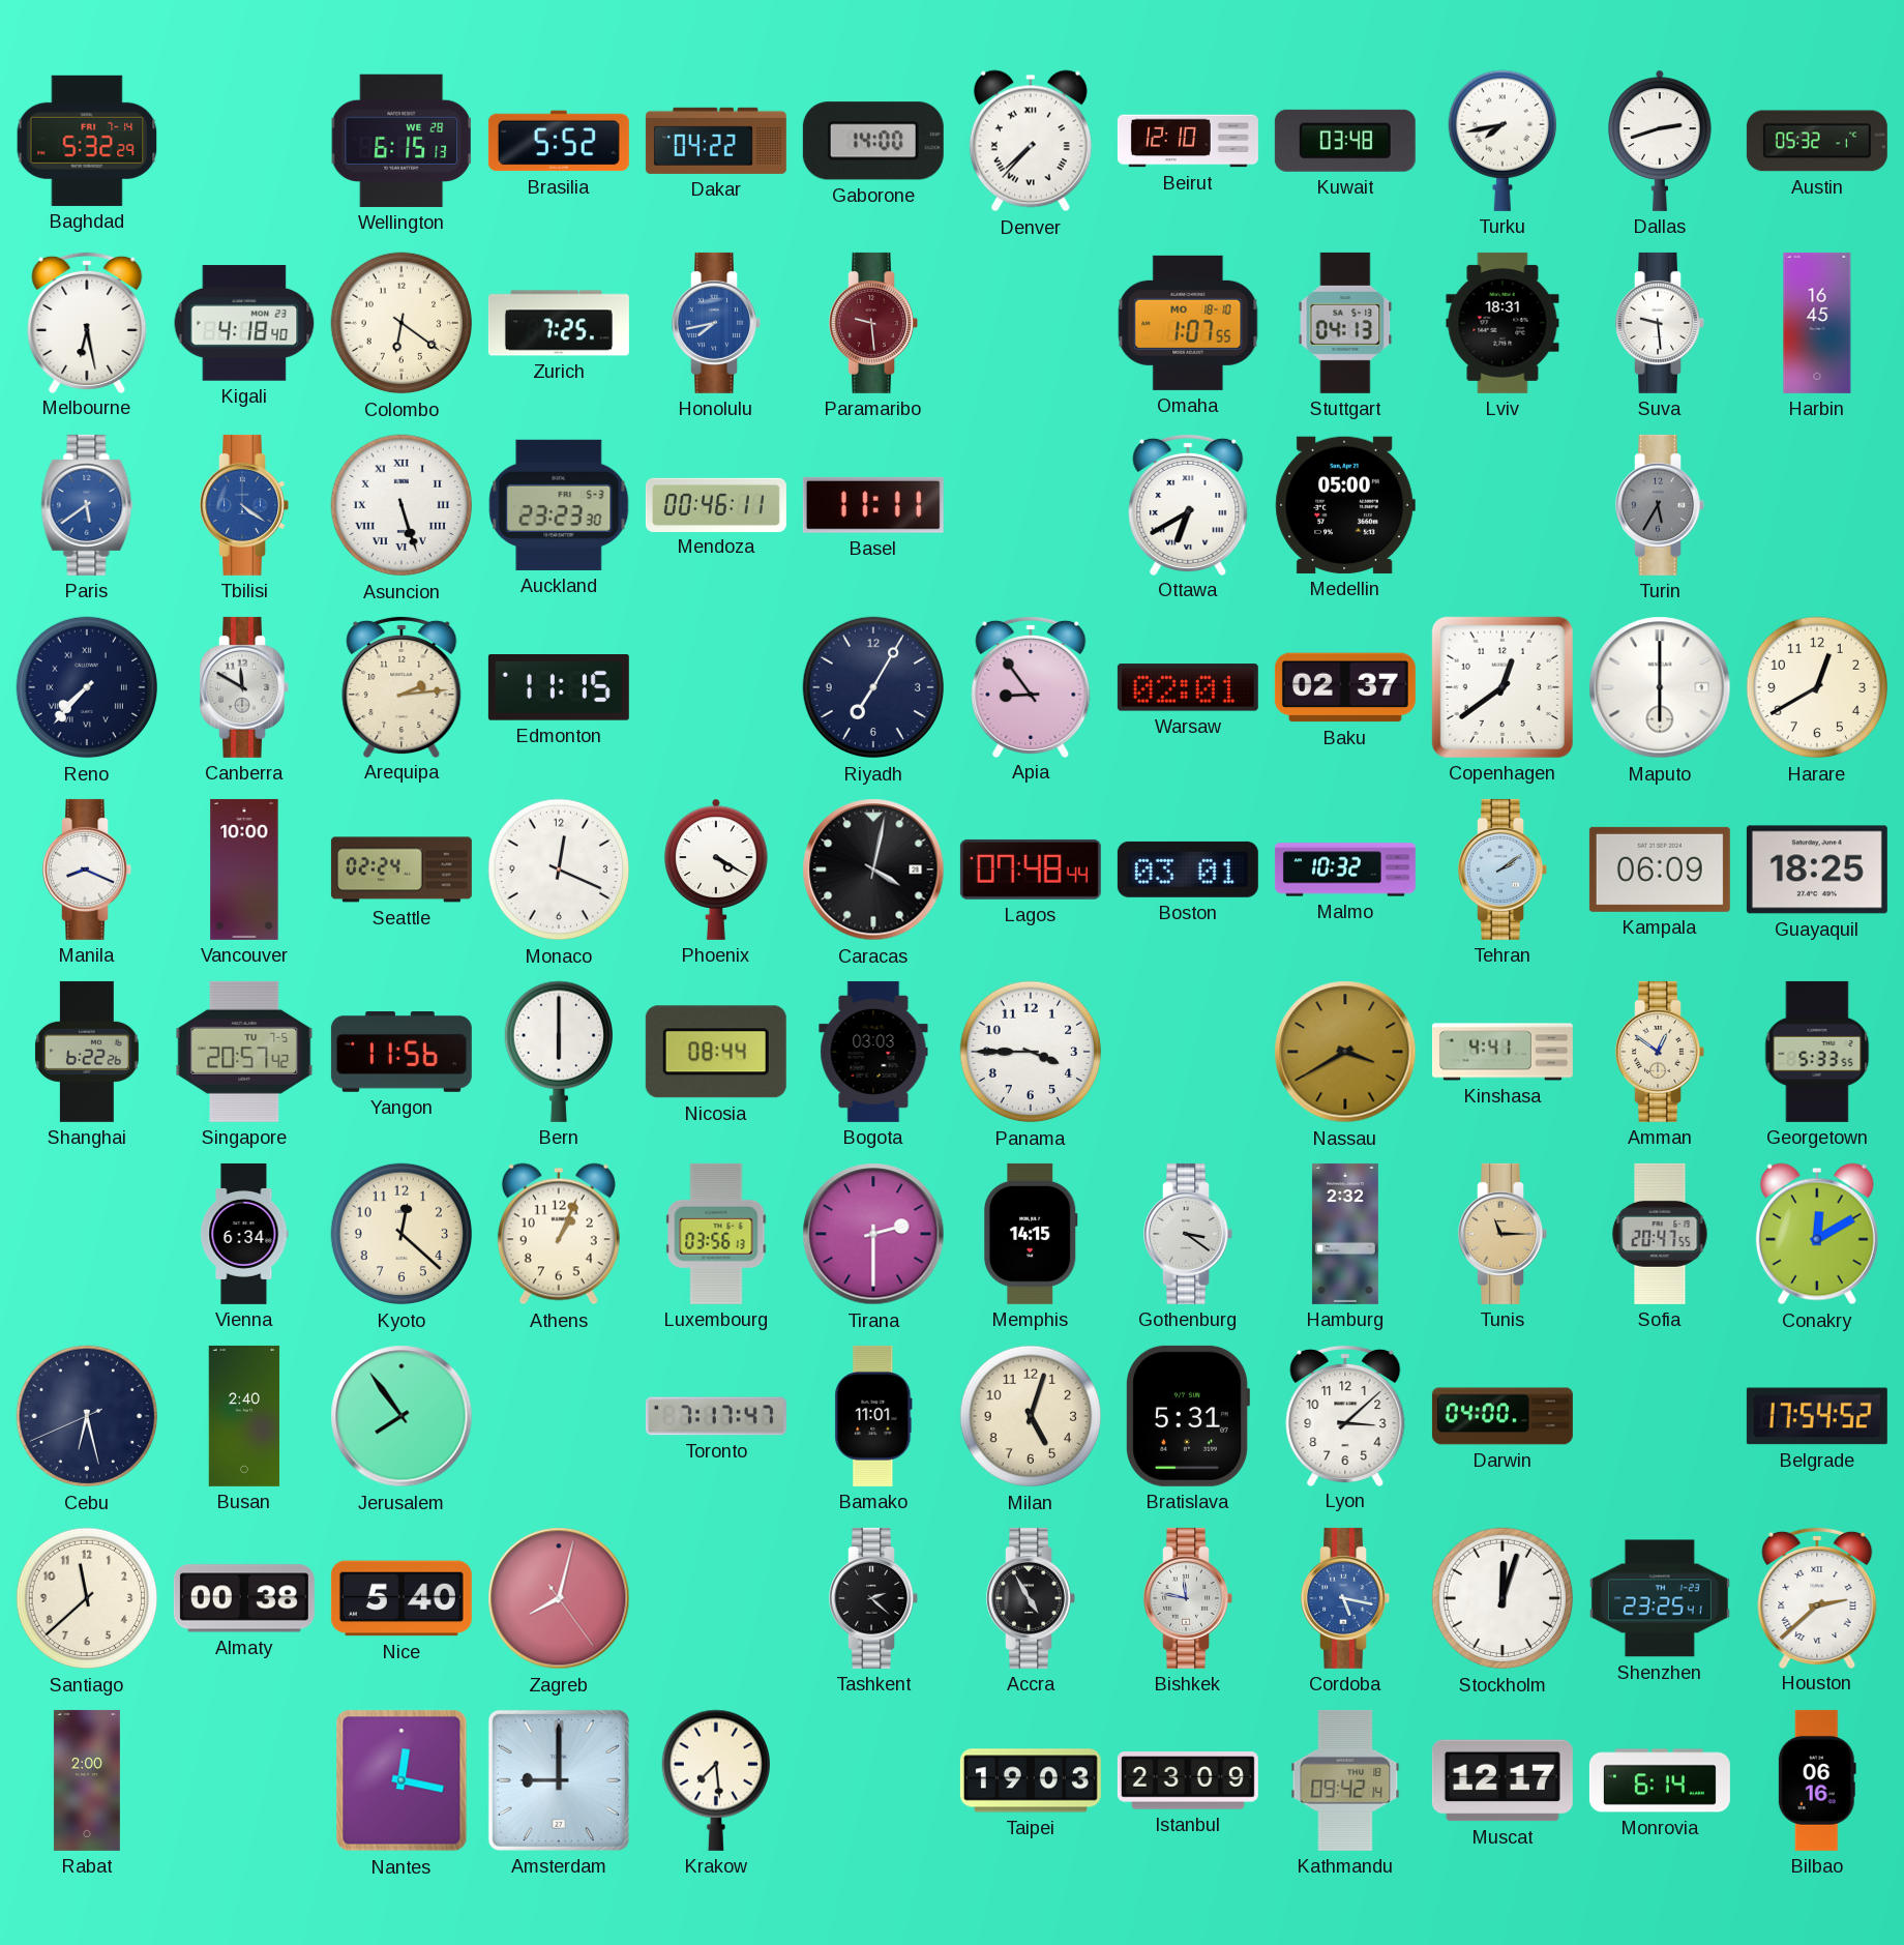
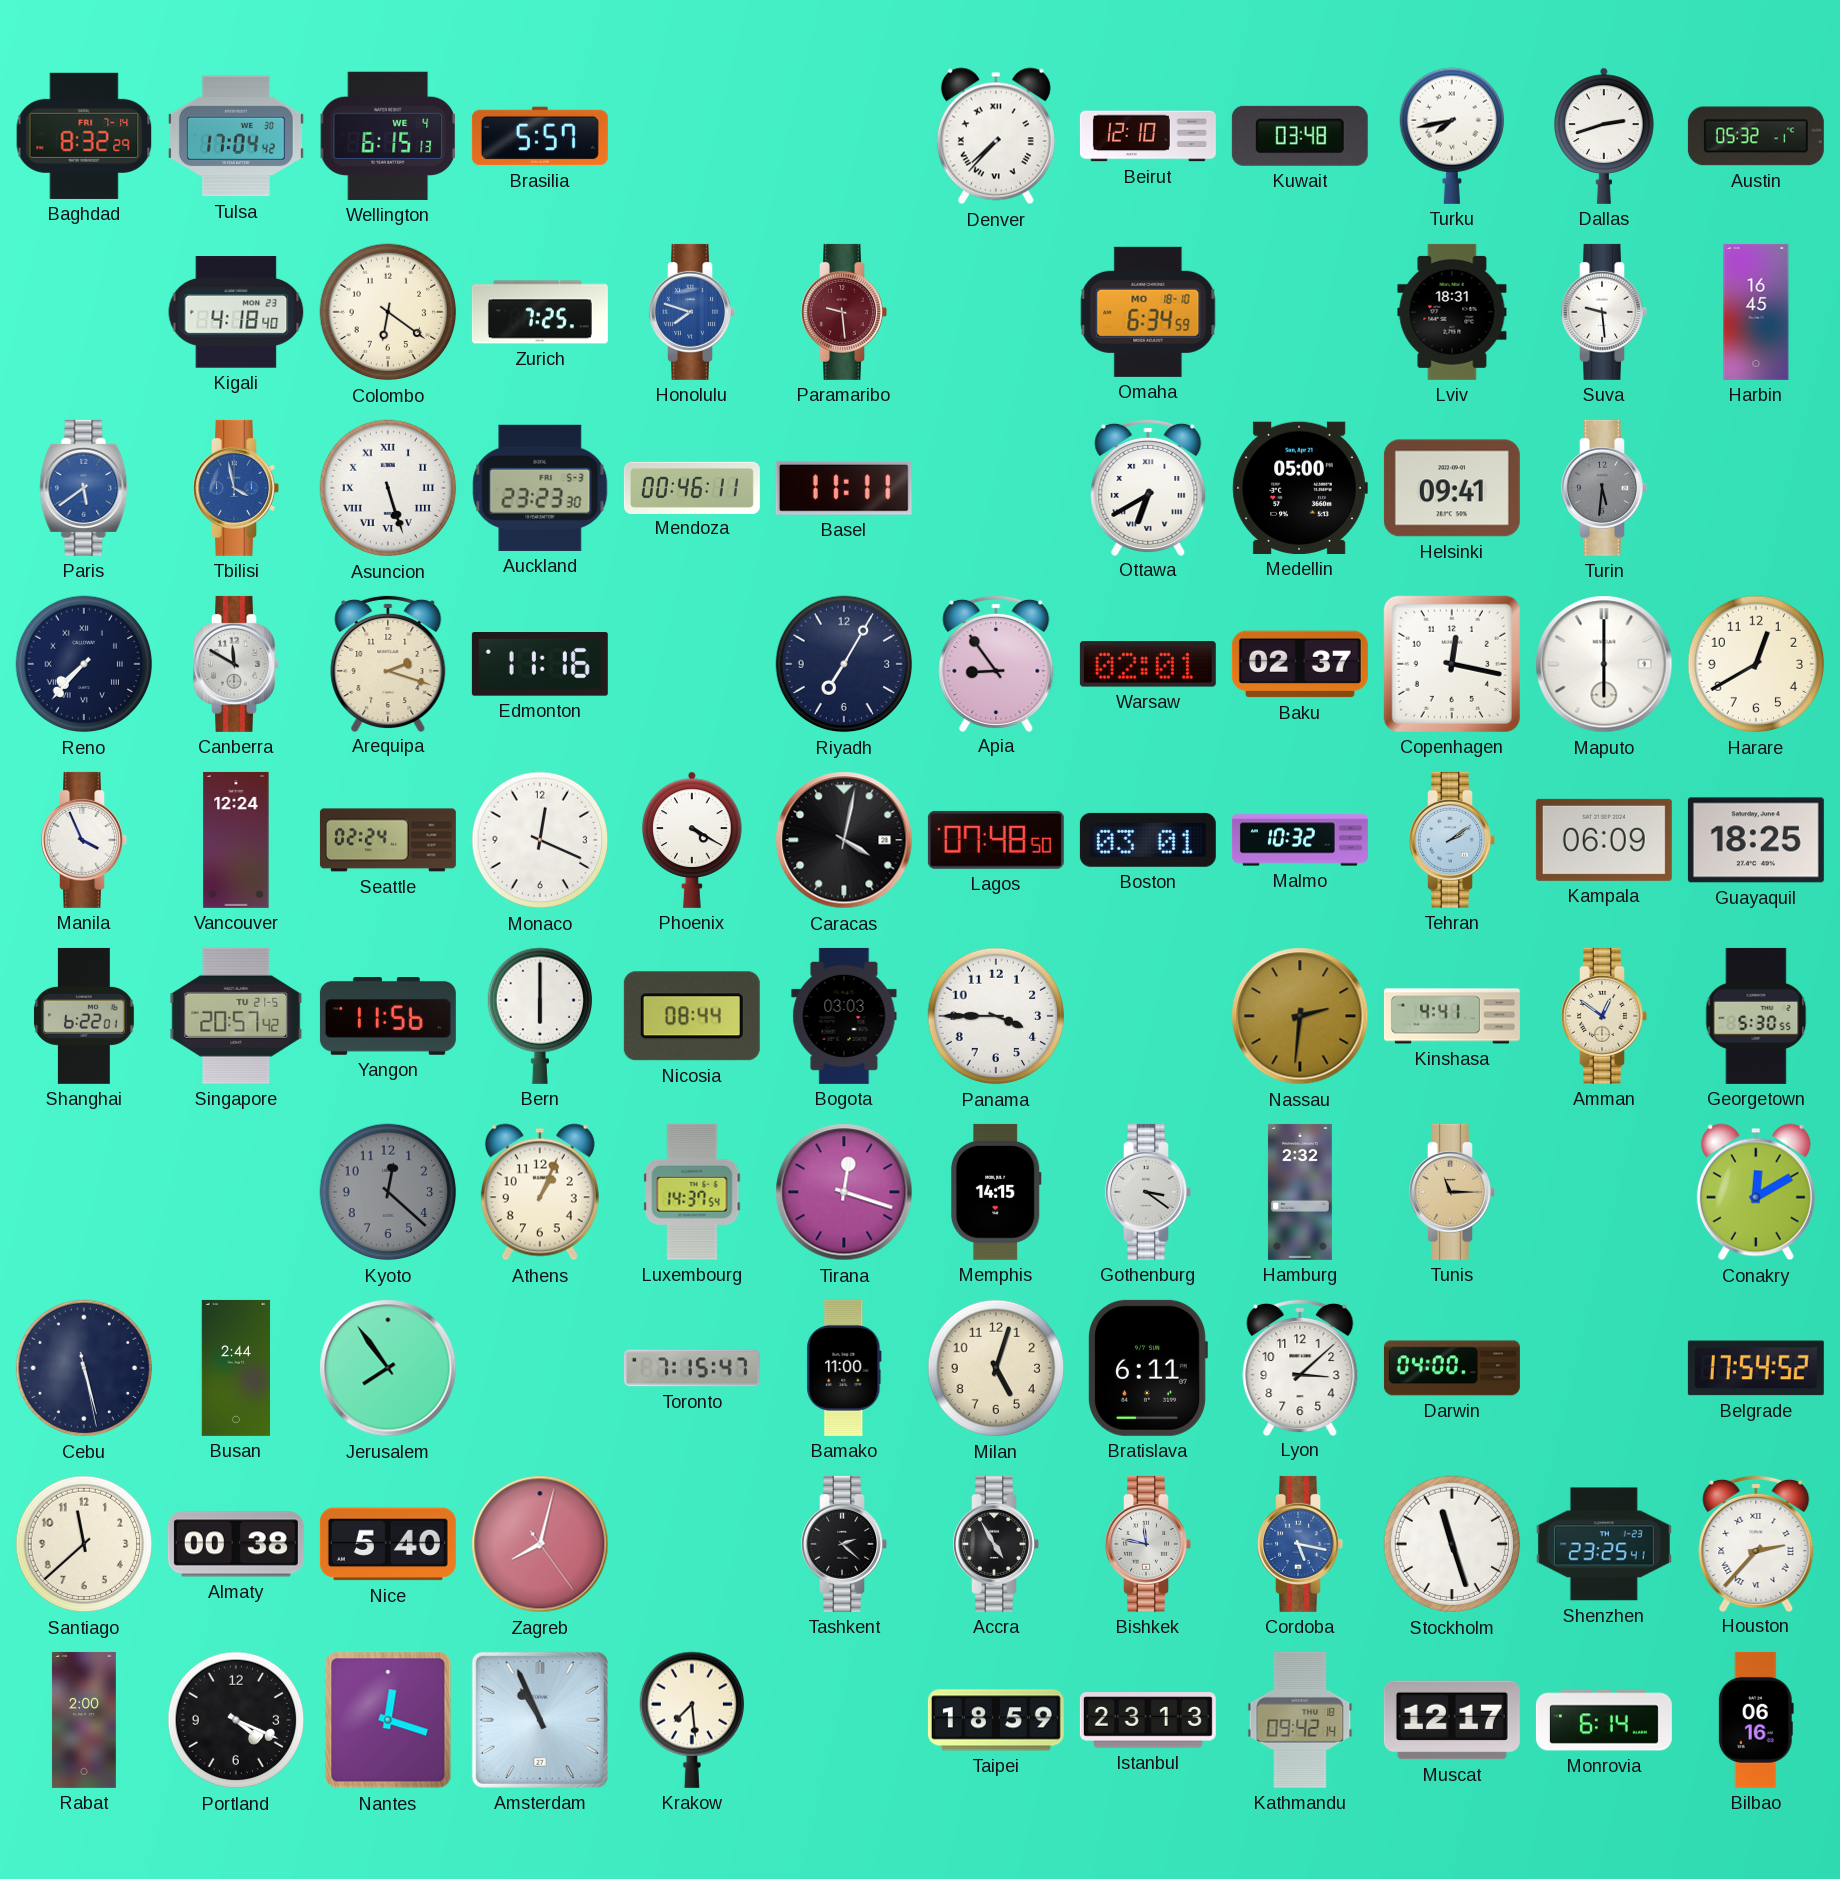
Baghdad: 5:32 -> 8:32
Tulsa: none -> 17:04
Wellington date: WE 28 -> WE 4
Brasilia: 5:52 -> 5:57
Dakar: 04:22 -> none
Gaborone: 14:00 -> none
Melbourne: 6:28 -> none
Honolulu: 7:43 -> 7:48
Omaha: 1:07 -> 6:34
Stuttgart: 04:13 -> none
Tbilisi: 4:21 -> 3:58
Helsinki: none -> 09:41
Turin: 5:35 -> 5:31
Arequipa: 2:14 -> 2:18
Edmonton: 11:15 -> 11:16
Copenhagen: 12:39 -> 12:17
Manila: 8:19 -> 3:56
Vancouver: 10:00 -> 12:24
Lagos: 07:48:44 -> 07:48:50
Shanghai: 6:22:26 -> 6:22:01
Singapore date: TU 7-5 -> TU 21-5
Nassau: 3:40 -> 2:31
Georgetown: 5:33 -> 5:30
Vienna: 6:34 -> none
Kyoto dial: cream -> grey
Luxembourg: 03:56 -> 14:37
Tirana: 2:30 -> 12:18
Sofia: 20:47 -> none
Cebu: 6:27 -> 5:27
Busan: 2:40 -> 2:44
Toronto: 7:17 -> 7:15
Bamako: 11:01 -> 11:00
Bratislava: 5:31 -> 6:11
Stockholm: 12:03 -> 11:27
Houston: 2:38 -> 2:37
Portland: none -> 4:19
Nantes: 12:17 -> 12:18
Amsterdam: 9:00 -> 10:56
Taipei: 19:03 -> 18:59
Istanbul: 23:09 -> 23:13
